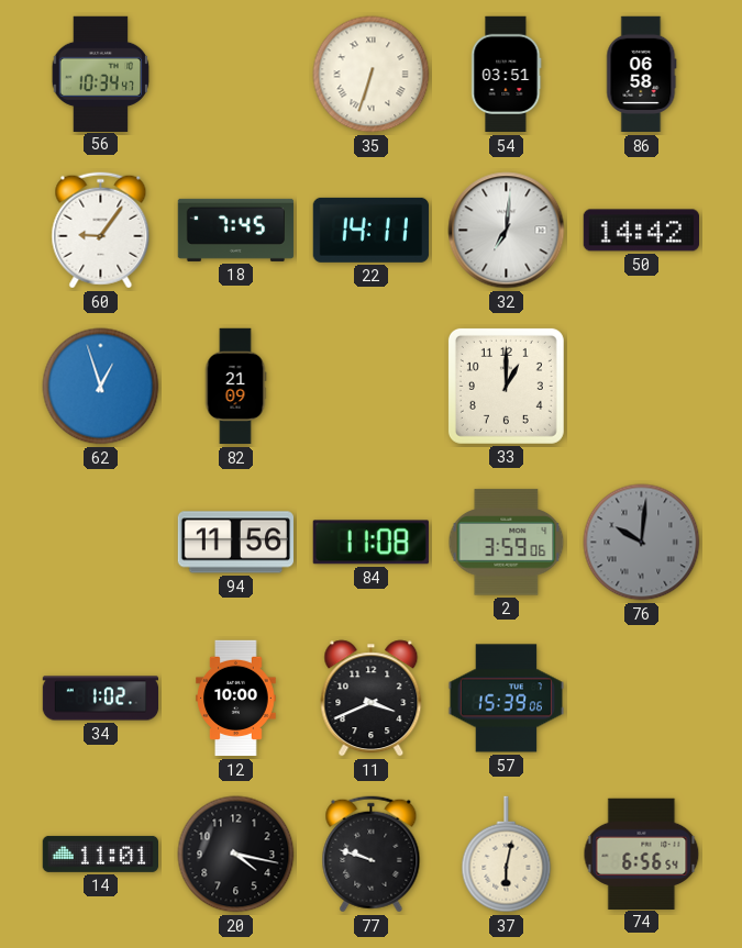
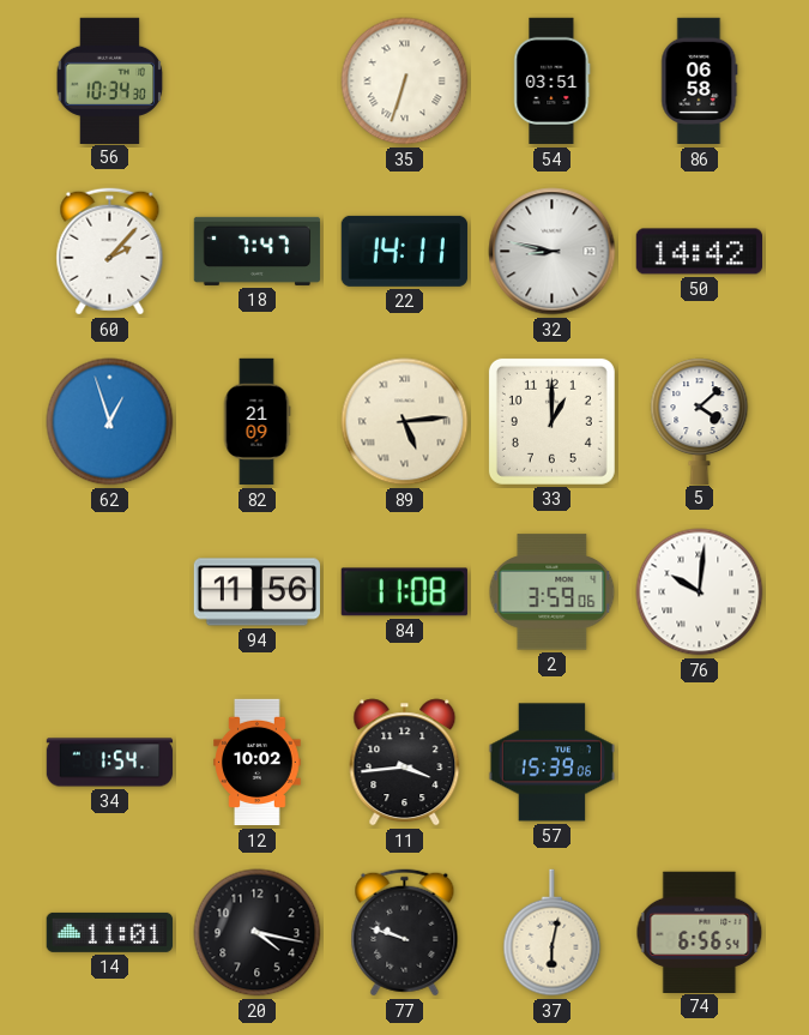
56: 10:34:47 -> 10:34:30
60: 9:06 -> 2:07
18: 7:45 -> 7:47
32: 7:01 -> 8:47
89: none -> 5:14
5: none -> 4:08
76 dial: grey -> white
34: 1:02 -> 1:54
12: 10:00 -> 10:02
11: 3:41 -> 3:44
